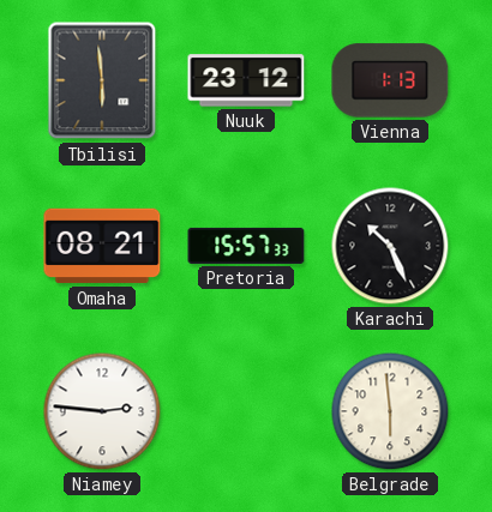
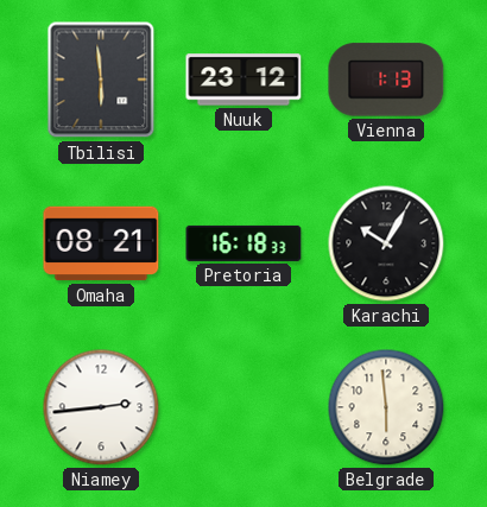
Pretoria: 15:57 -> 16:18
Karachi: 10:26 -> 10:05
Niamey: 2:46 -> 2:44
